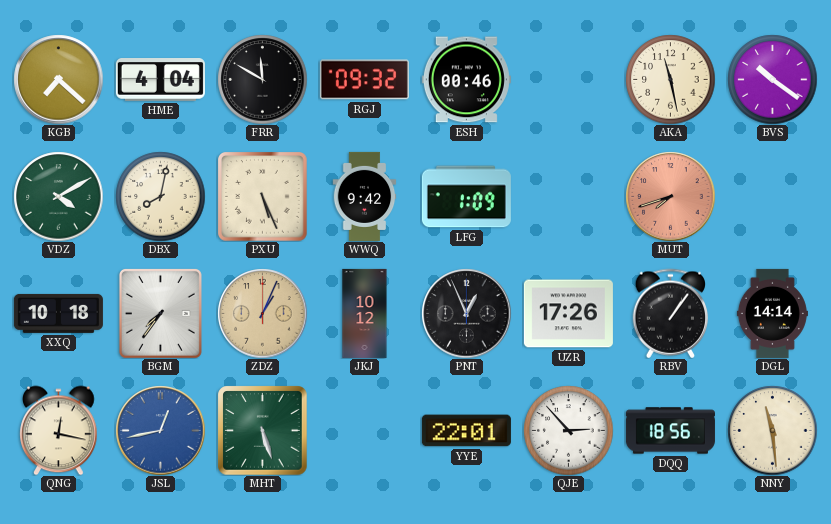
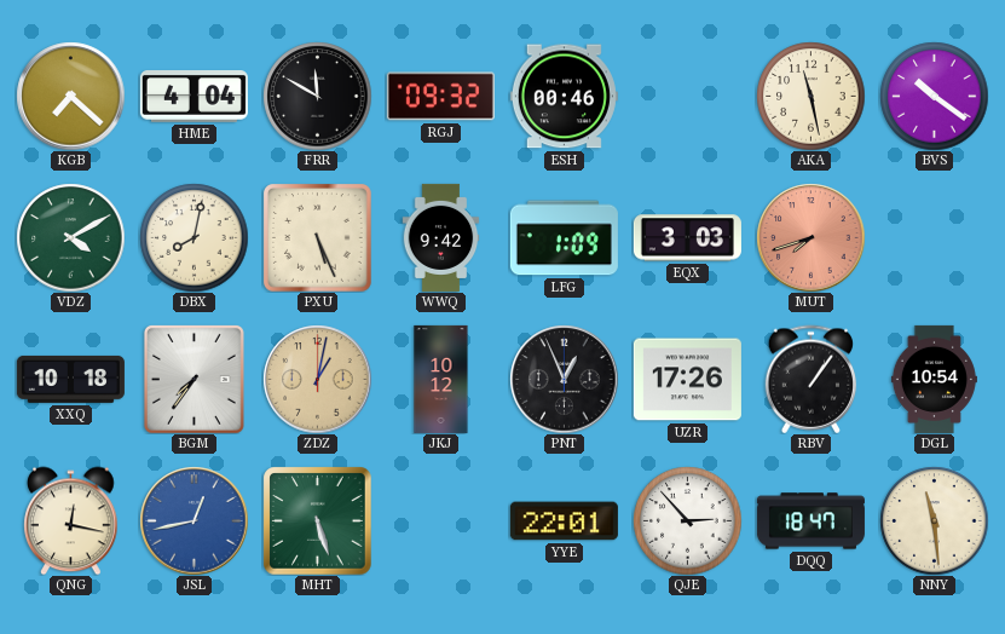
EQX: none -> 3:03
ZDZ: 1:04 -> 1:02
DGL: 14:14 -> 10:54
DQQ: 18:56 -> 18:47
